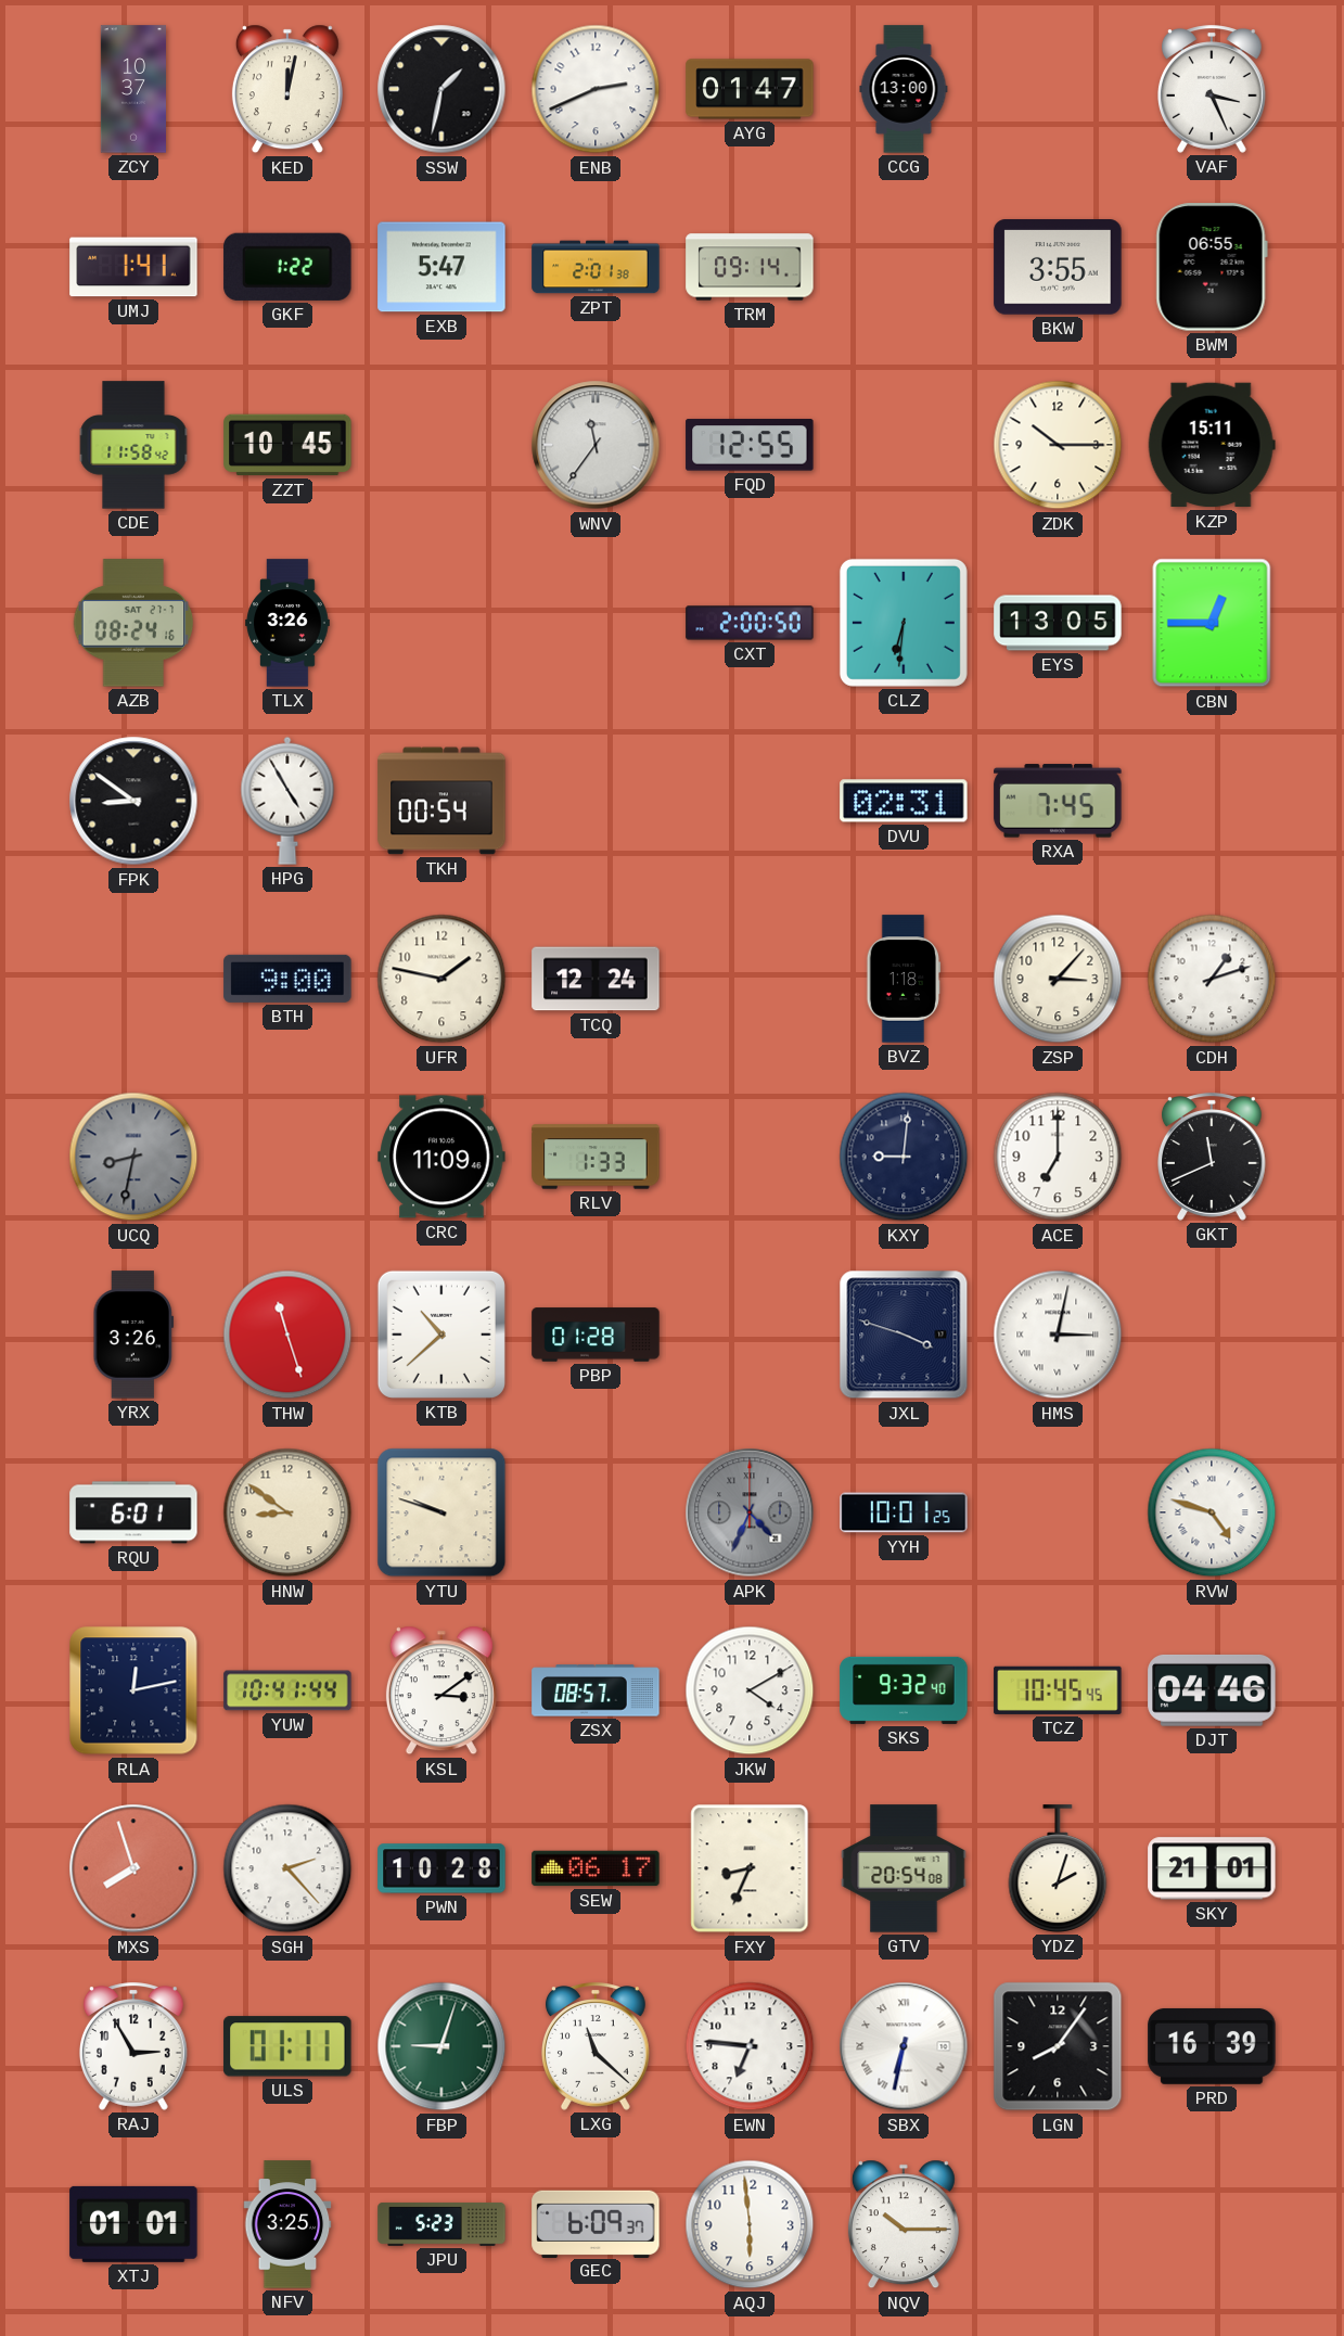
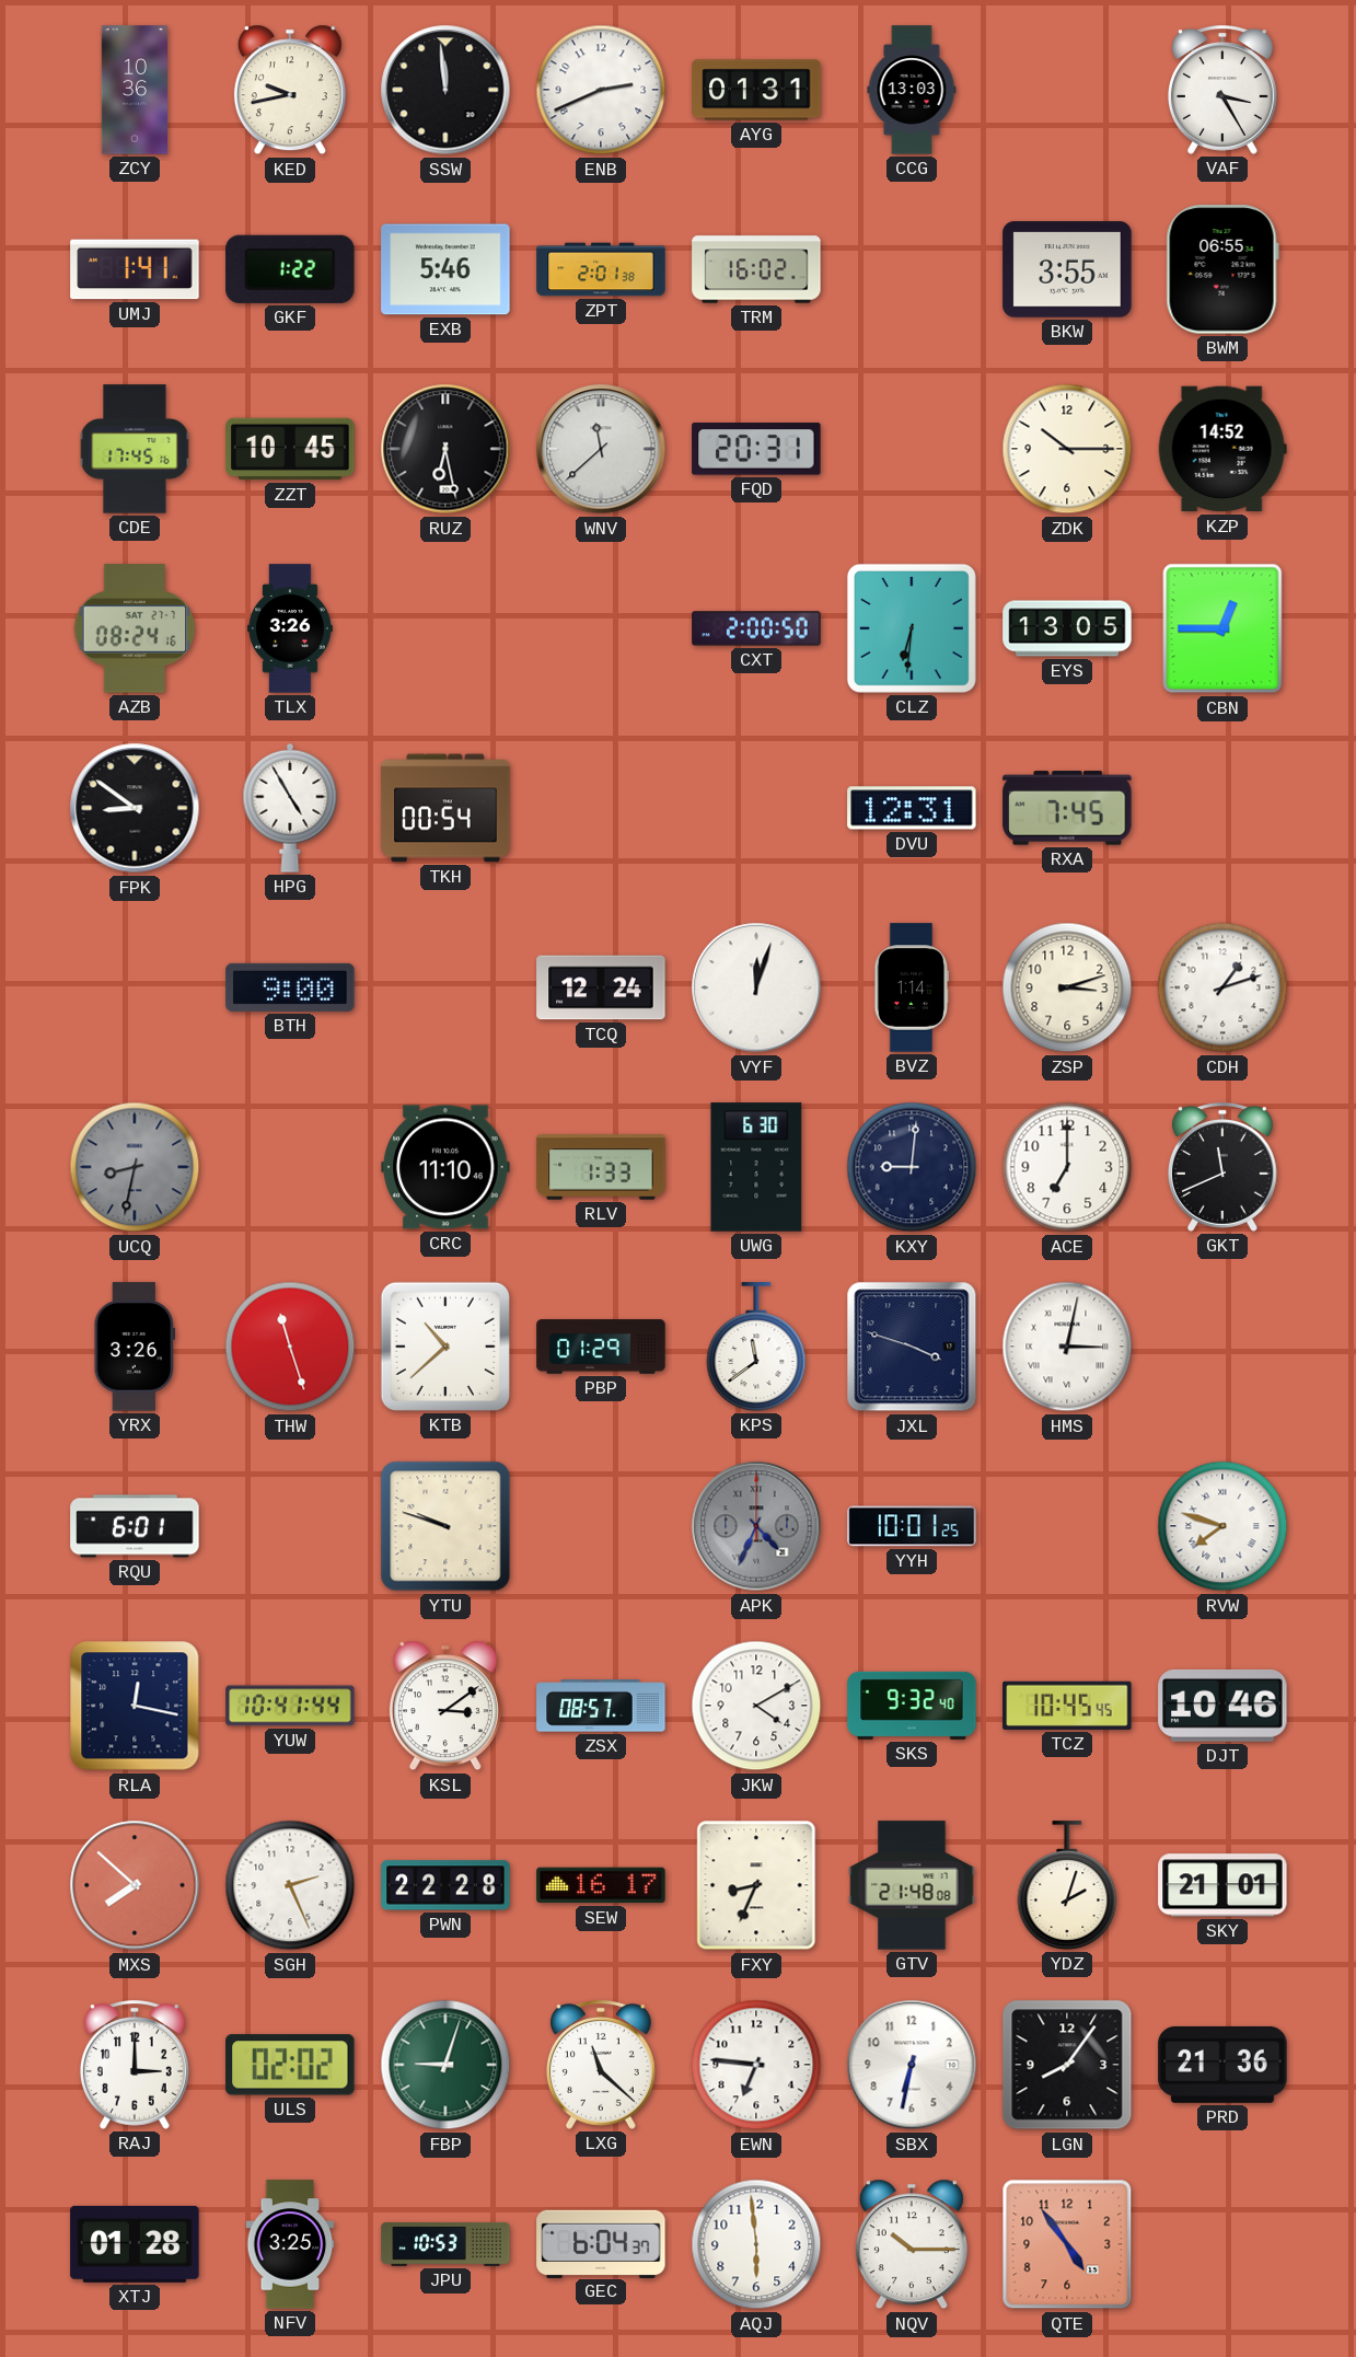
ZCY: 10:37 -> 10:36
KED: 12:02 -> 9:43
SSW: 1:32 -> 11:59
AYG: 01:47 -> 01:31
CCG: 13:00 -> 13:03
VAF: 3:26 -> 3:25
EXB: 5:47 -> 5:46
TRM: 09:14 -> 16:02
CDE: 11:58 -> 17:45
RUZ: none -> 6:28
WNV: 11:36 -> 11:38
FQD: 12:55 -> 20:31
KZP: 15:11 -> 14:52
DVU: 02:31 -> 12:31
UFR: 1:47 -> none
VYF: none -> 12:03
BVZ: 1:18 -> 1:14
ZSP: 3:07 -> 3:12
CRC: 11:09 -> 11:10
UWG: none -> 6:30
PBP: 01:28 -> 01:29
KPS: none -> 11:39
HNW: 8:51 -> none
RVW: 4:48 -> 7:48
RLA: 12:13 -> 12:17
DJT: 04:46 -> 10:46
MXS: 7:57 -> 7:52
SGH: 2:23 -> 2:26
PWN: 10:28 -> 22:28
SEW: 06:17 -> 16:17
GTV: 20:54 -> 21:48
RAJ: 2:55 -> 3:00
ULS: 01:11 -> 02:02
SBX numerals: Roman -> Arabic
PRD: 16:39 -> 21:36
XTJ: 01:01 -> 01:28
JPU: 5:23 -> 10:53
GEC: 6:09 -> 6:04
QTE: none -> 4:54
